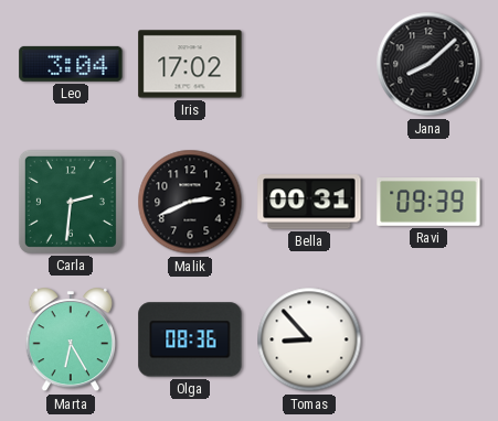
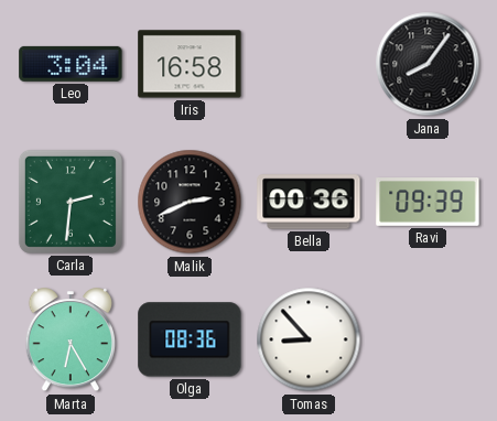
Iris: 17:02 -> 16:58
Jana: 8:08 -> 8:06
Bella: 00:31 -> 00:36
